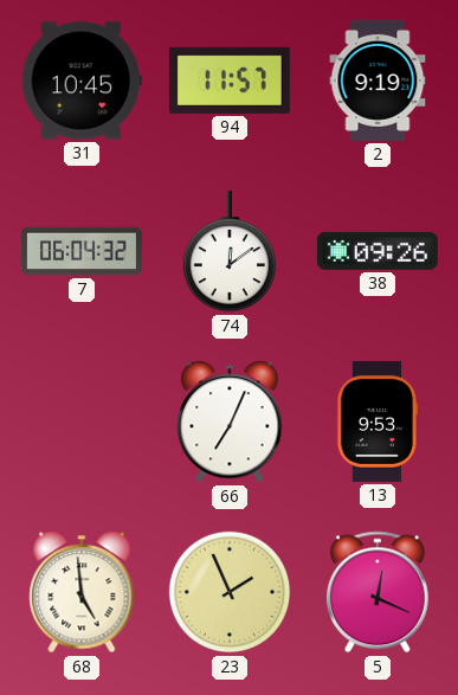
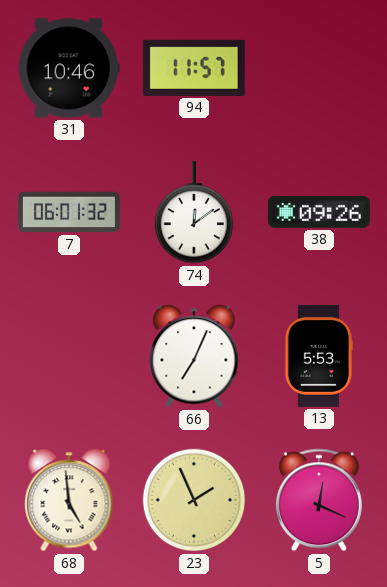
31: 10:45 -> 10:46
2: 9:19 -> none
7: 06:04 -> 06:01
13: 9:53 -> 5:53
